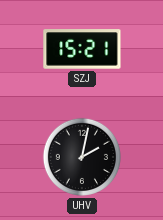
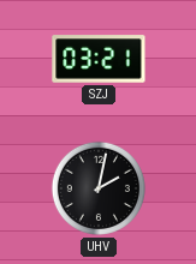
SZJ: 15:21 -> 03:21
